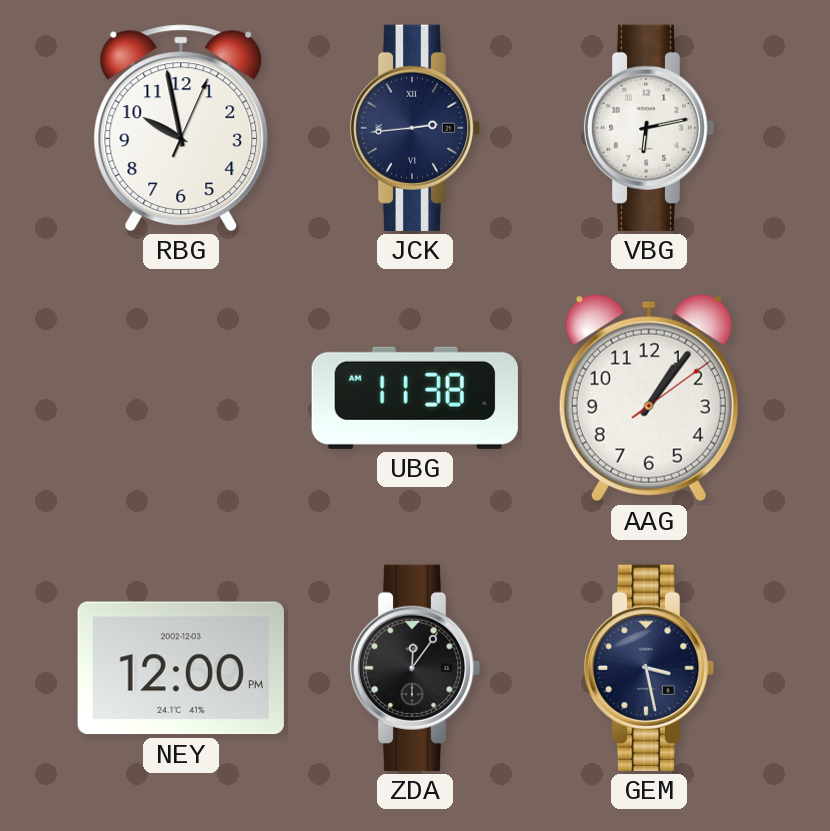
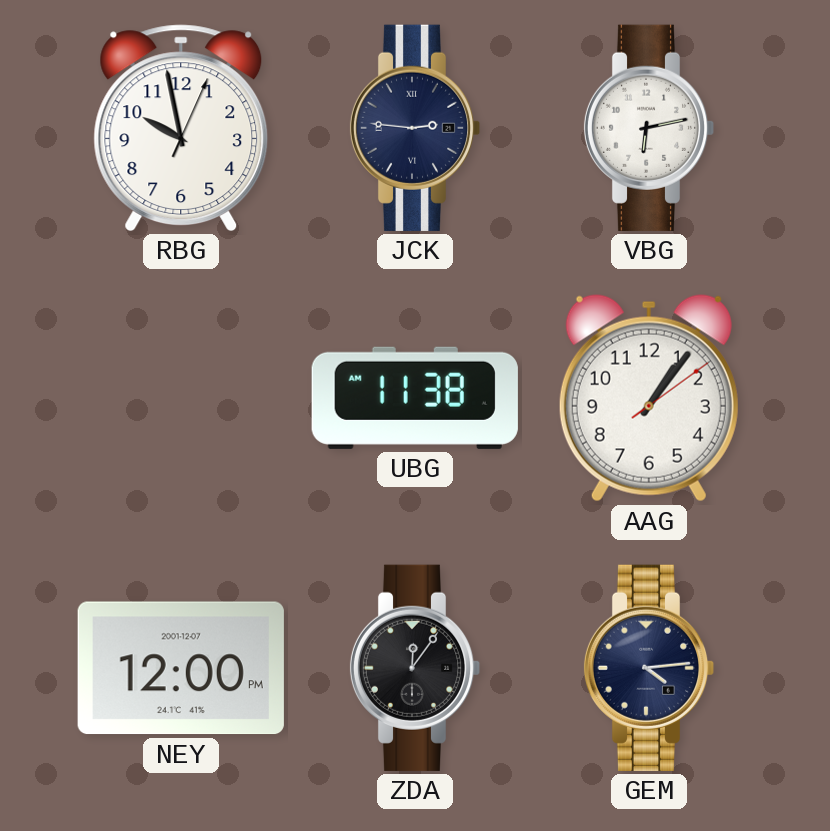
JCK: 2:44 -> 2:46
NEY date: 2002-12-03 -> 2001-12-07
GEM: 3:28 -> 4:14
